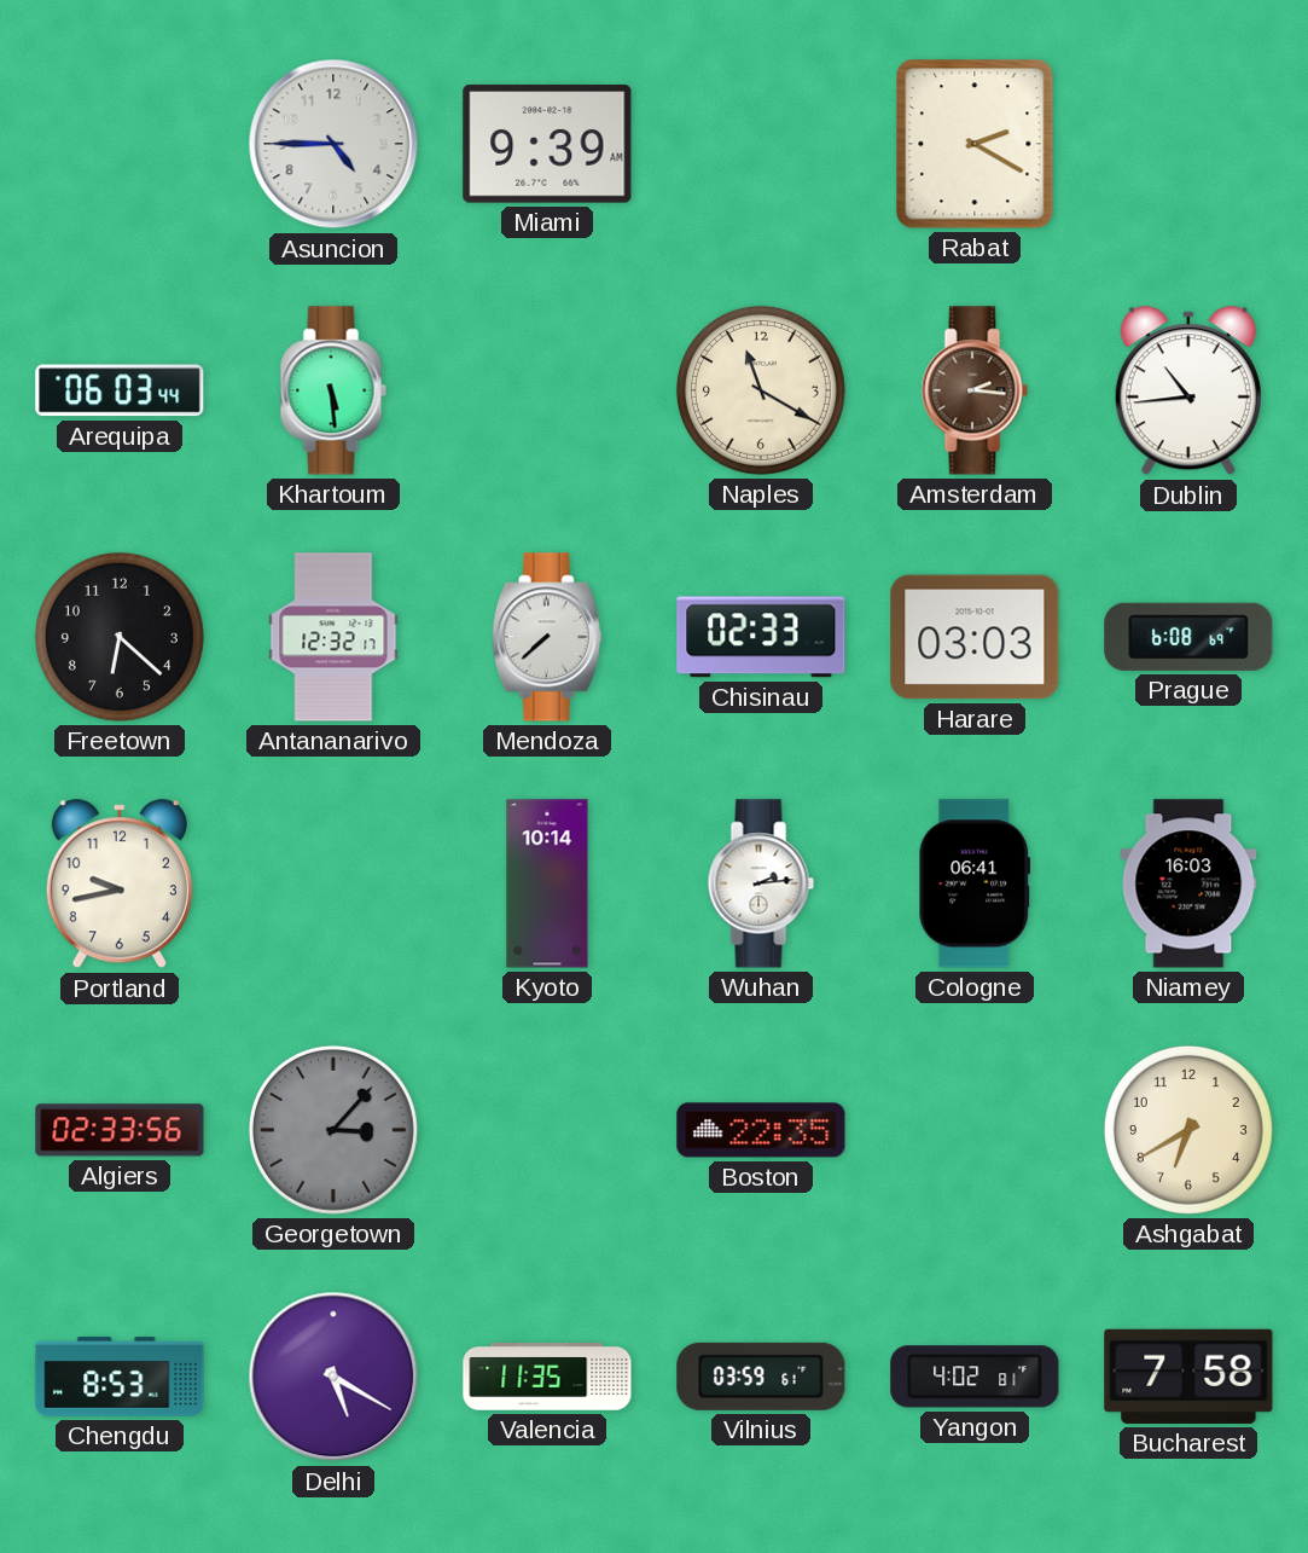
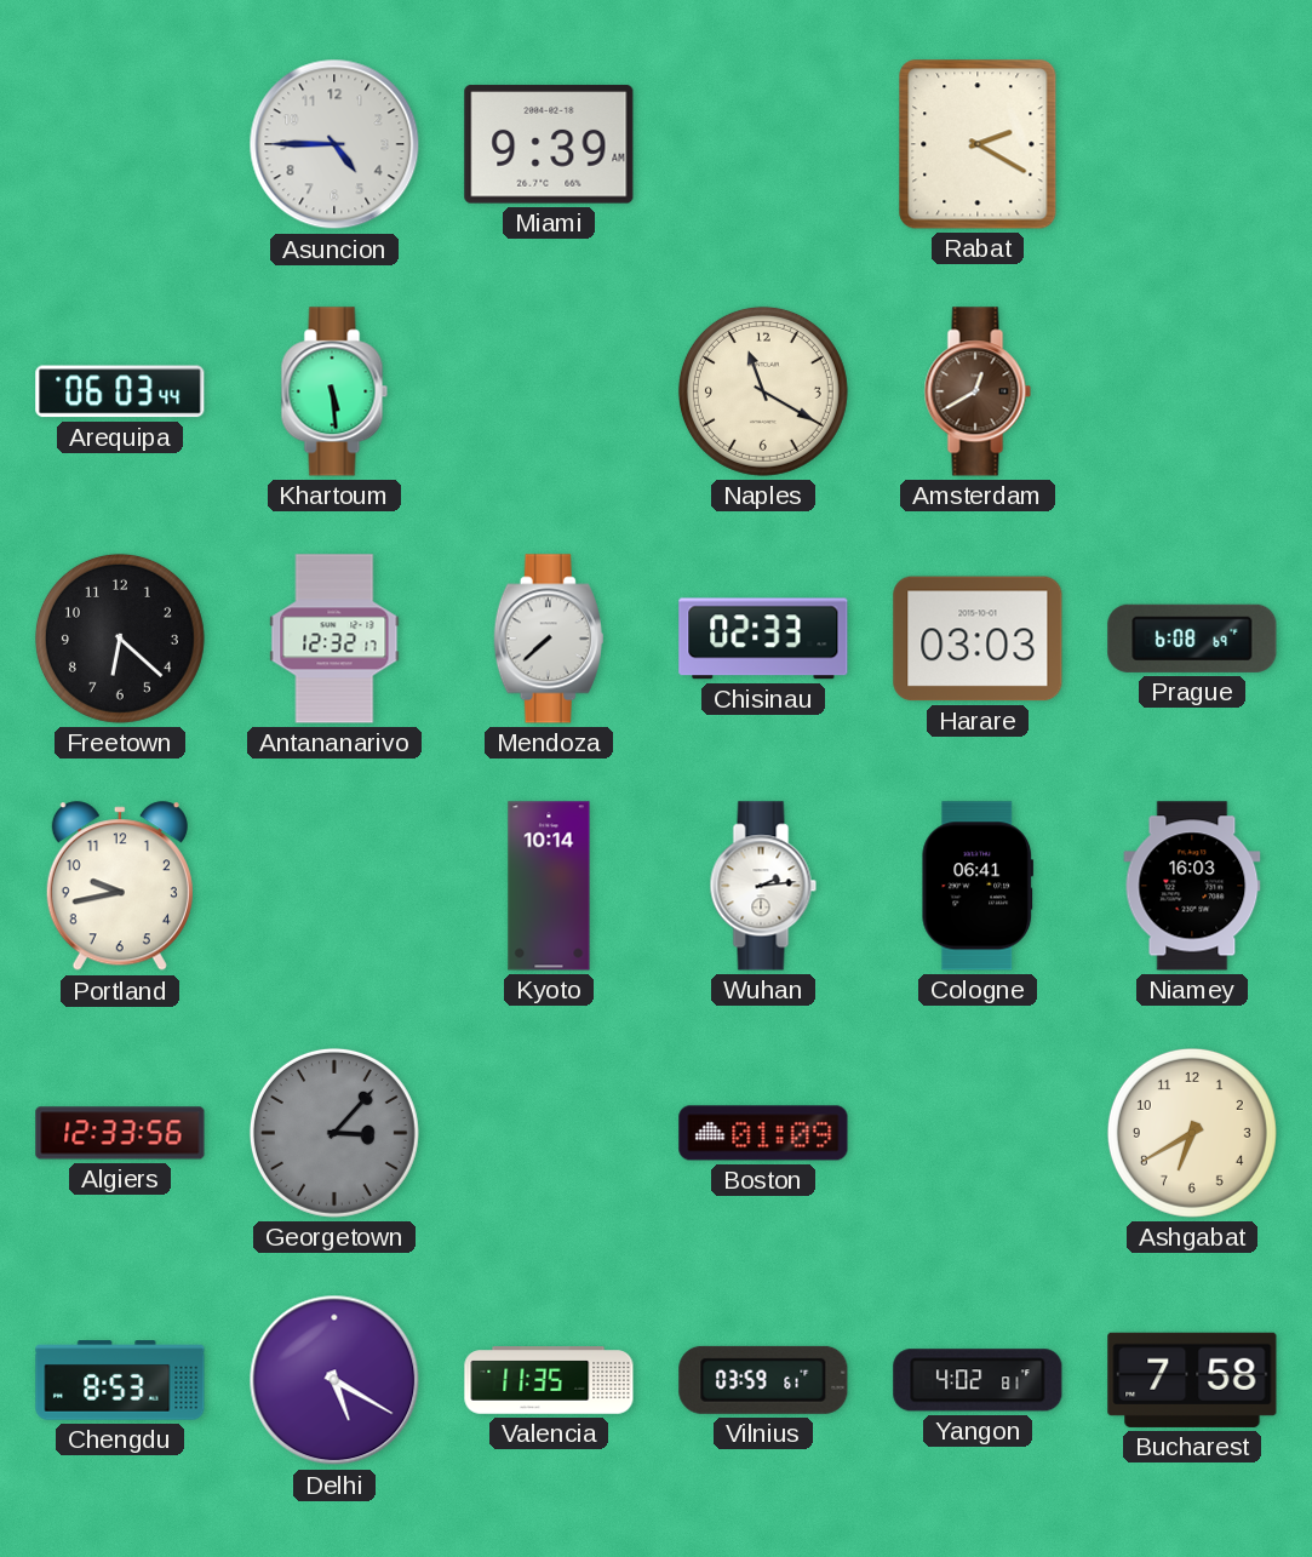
Amsterdam: 2:16 -> 12:40
Dublin: 10:44 -> none
Algiers: 02:33 -> 12:33
Boston: 22:35 -> 01:09
